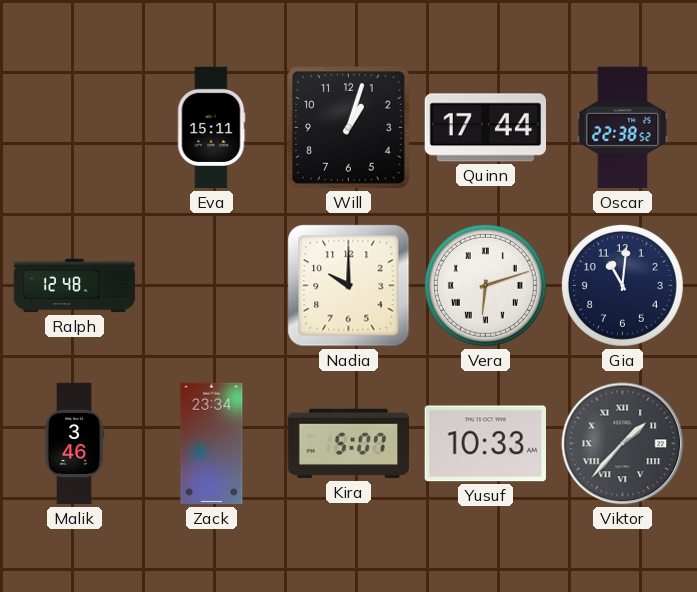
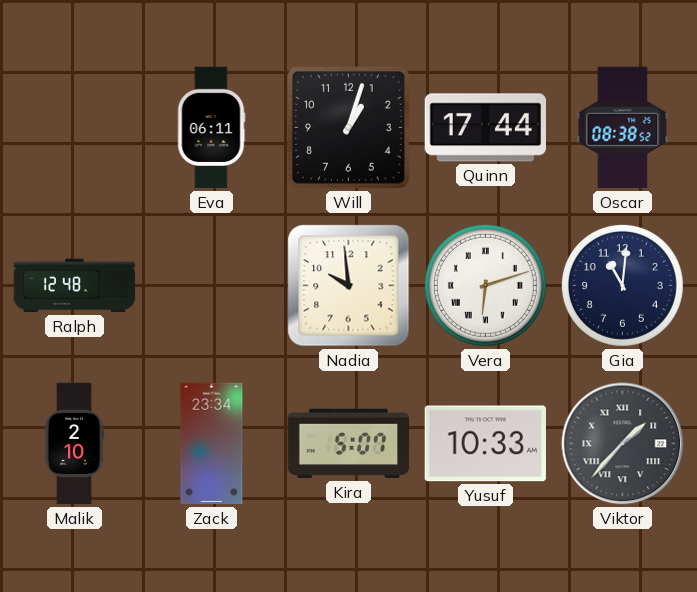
Eva: 15:11 -> 06:11
Oscar: 22:38 -> 08:38
Nadia: 10:00 -> 9:59
Malik: 3:46 -> 2:10
